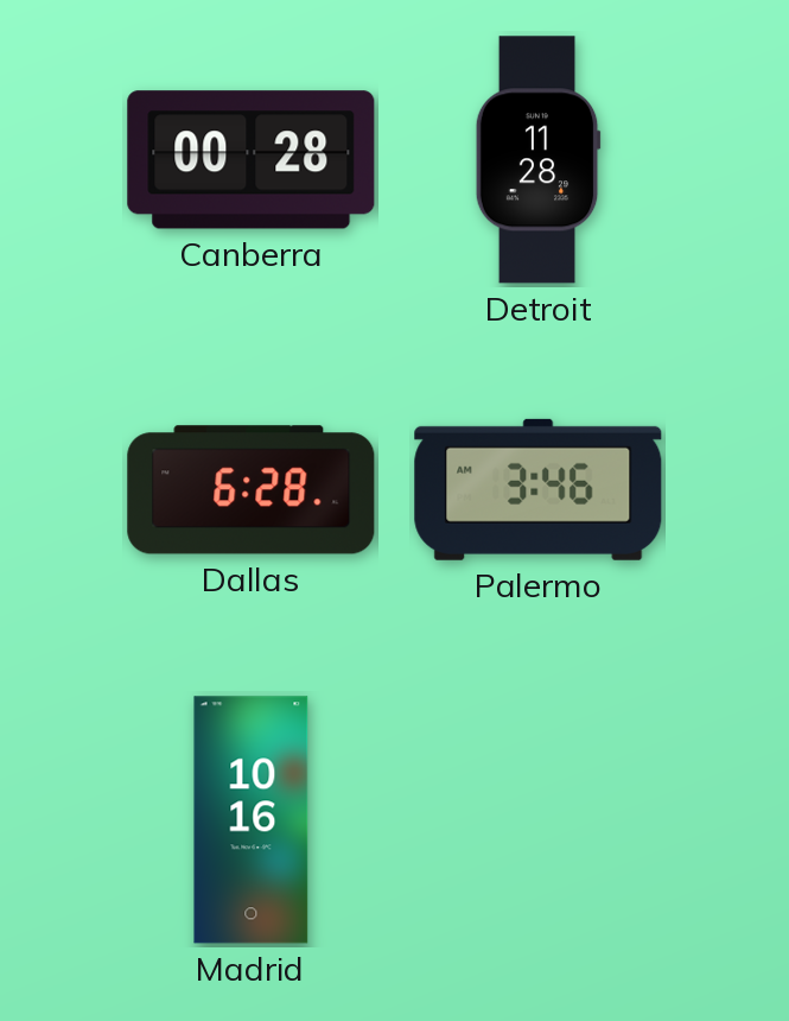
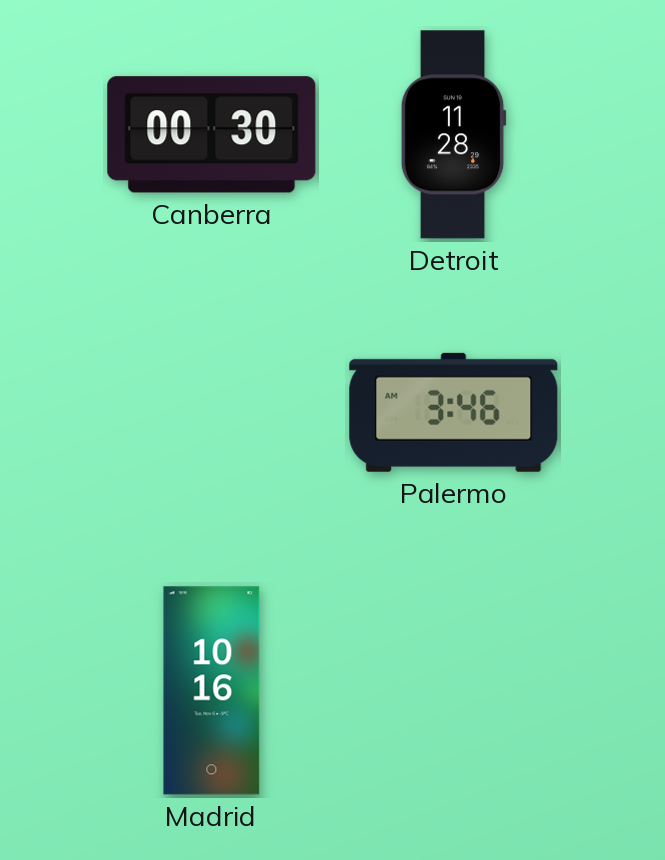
Canberra: 00:28 -> 00:30
Dallas: 6:28 -> none
